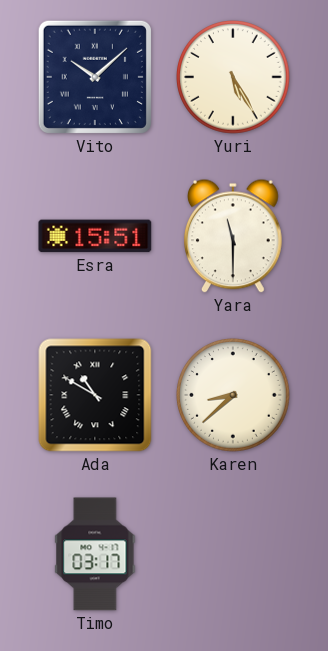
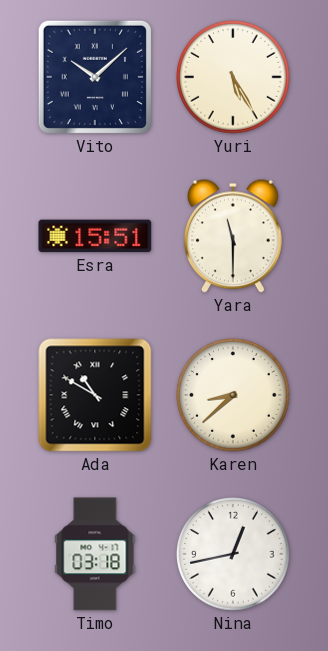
Timo: 03:17 -> 03:18
Nina: none -> 12:43
